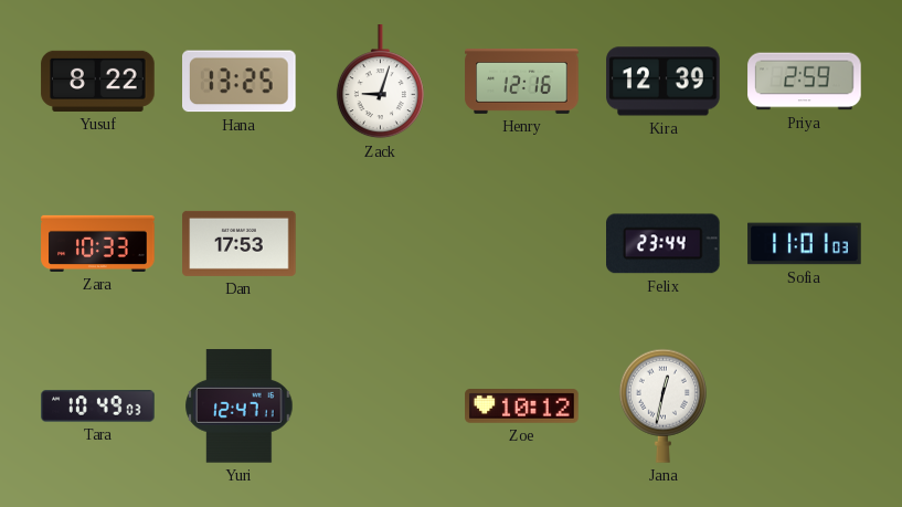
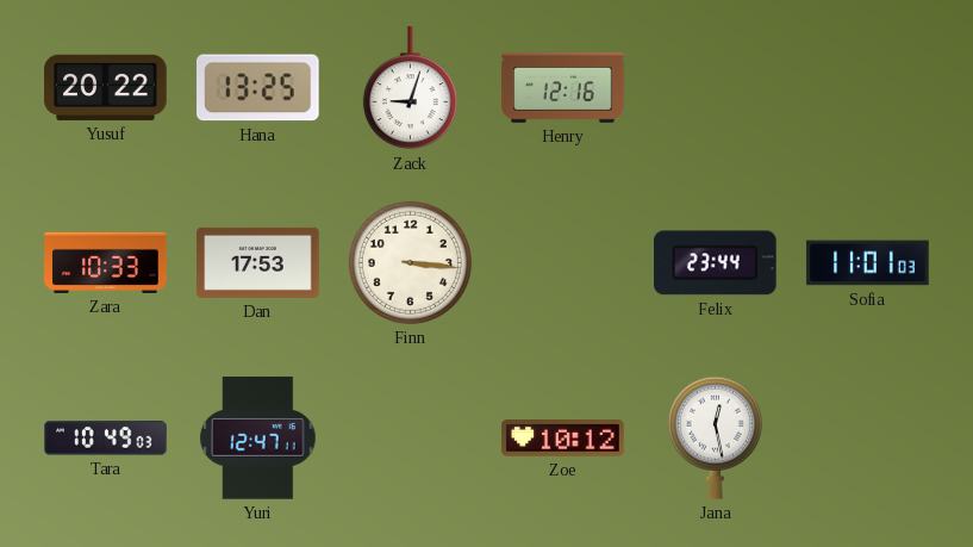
Yusuf: 8:22 -> 20:22
Kira: 12:39 -> none
Priya: 2:59 -> none
Finn: none -> 3:16
Jana: 12:32 -> 12:28
